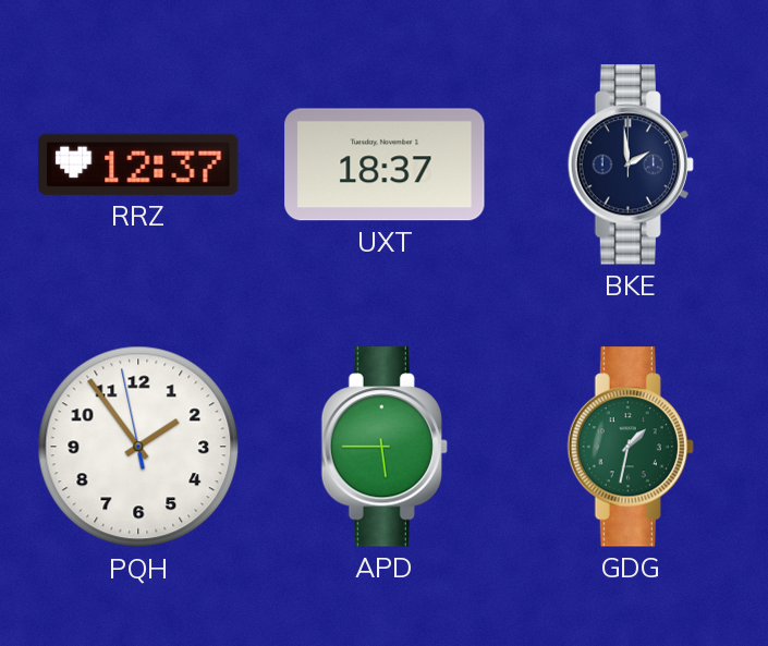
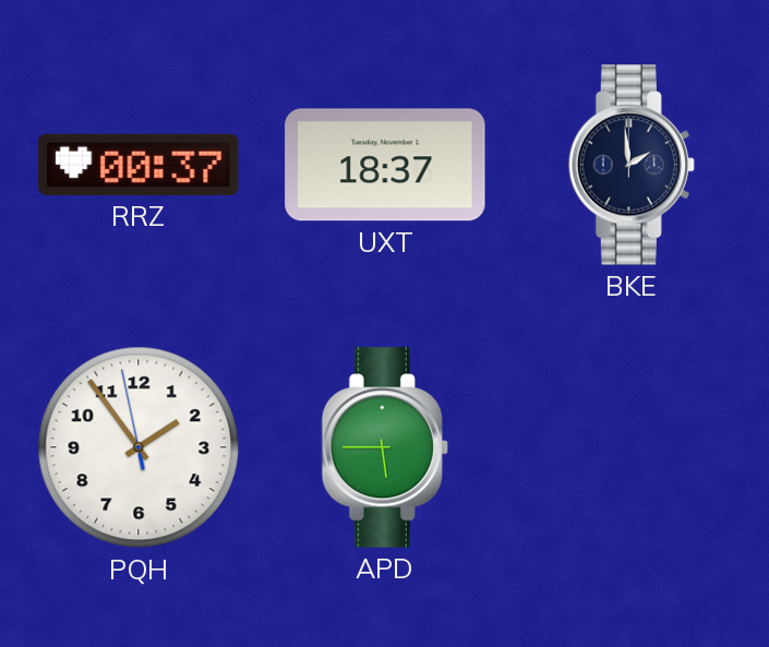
RRZ: 12:37 -> 00:37
GDG: 1:32 -> none
